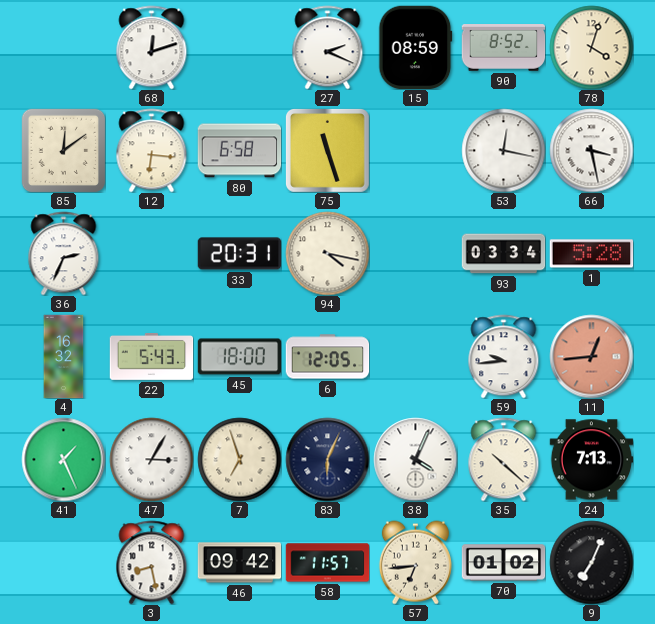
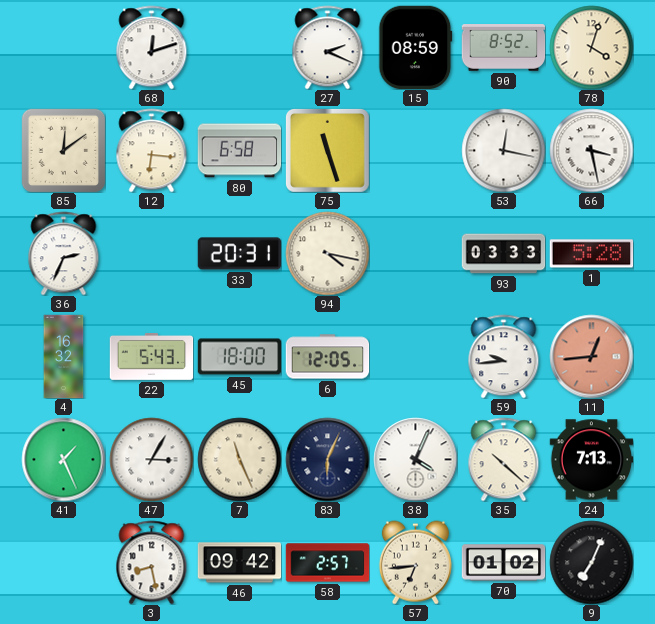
93: 03:34 -> 03:33
7: 6:57 -> 11:26
58: 11:57 -> 2:57
